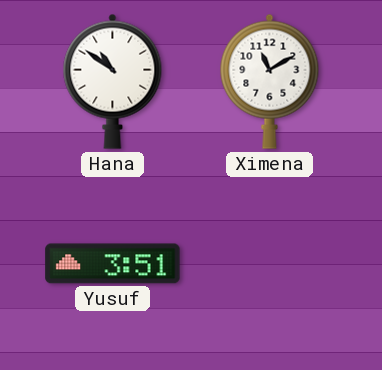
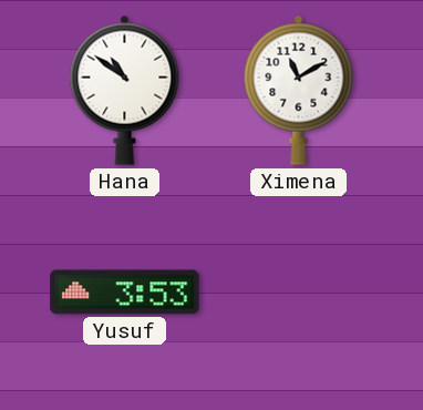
Yusuf: 3:51 -> 3:53
